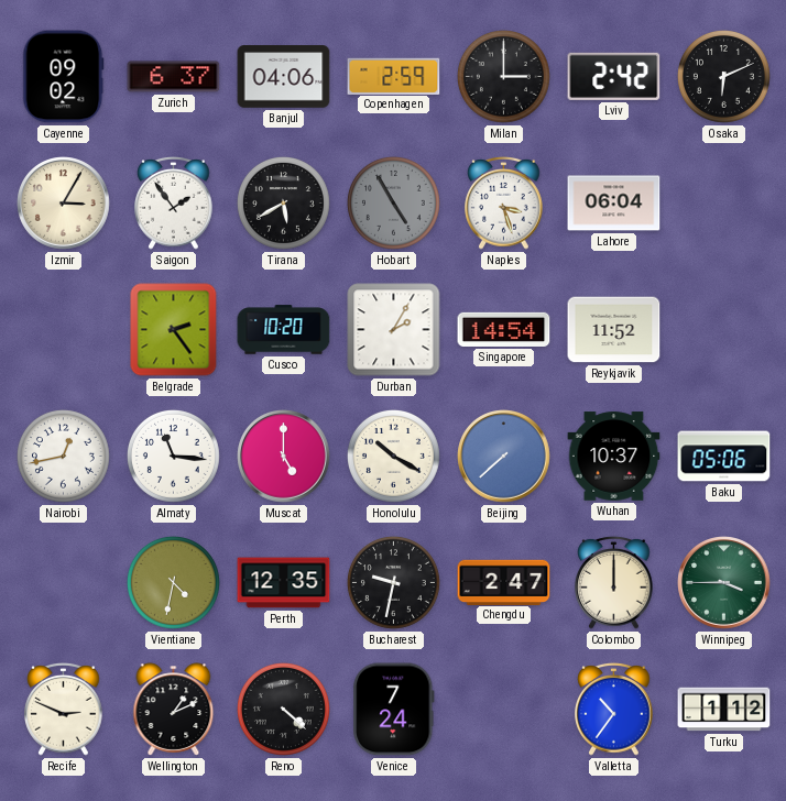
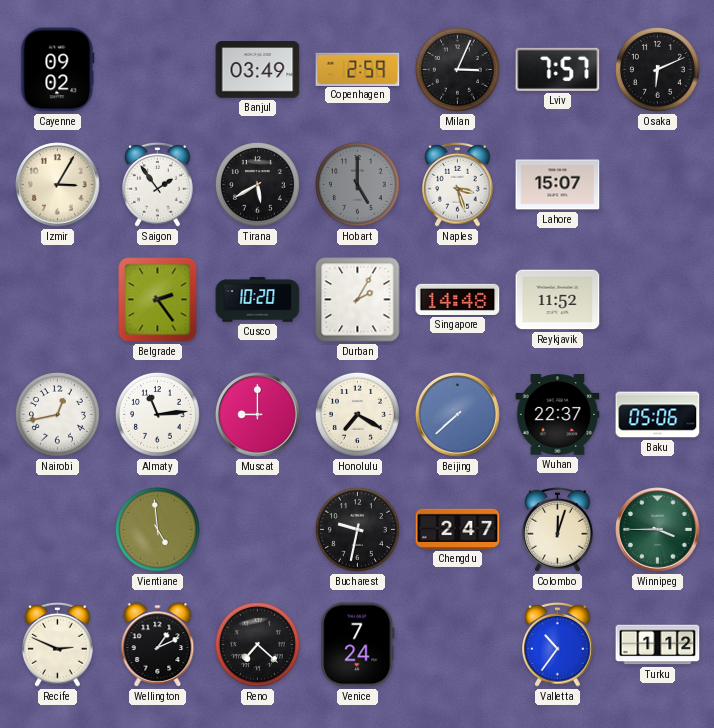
Zurich: 6:37 -> none
Banjul: 04:06 -> 03:49
Milan: 3:00 -> 3:04
Lviv: 2:42 -> 7:57
Hobart: 4:55 -> 5:00
Lahore: 06:04 -> 15:07
Singapore: 14:54 -> 14:48
Almaty: 11:16 -> 11:14
Muscat: 5:00 -> 9:00
Honolulu: 10:20 -> 7:20
Wuhan: 10:37 -> 22:37
Vientiane: 4:32 -> 4:59
Perth: 12:35 -> none
Colombo: 12:00 -> 12:03
Reno: 4:22 -> 7:22
